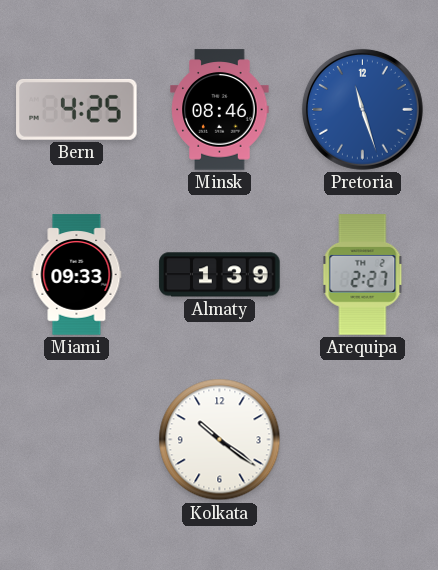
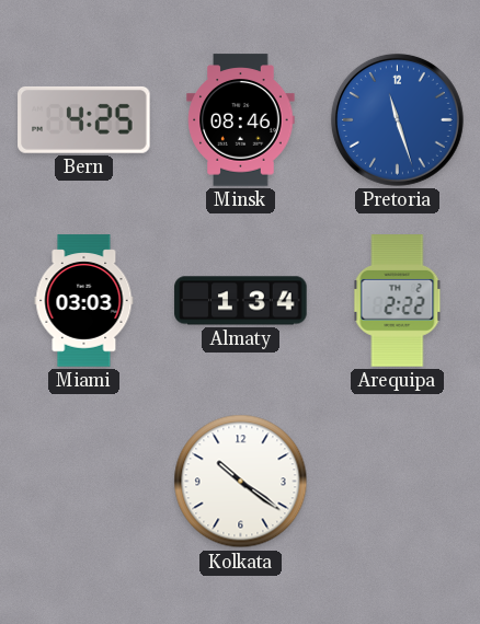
Miami: 09:33 -> 03:03
Almaty: 1:39 -> 1:34
Arequipa: 2:27 -> 2:22
